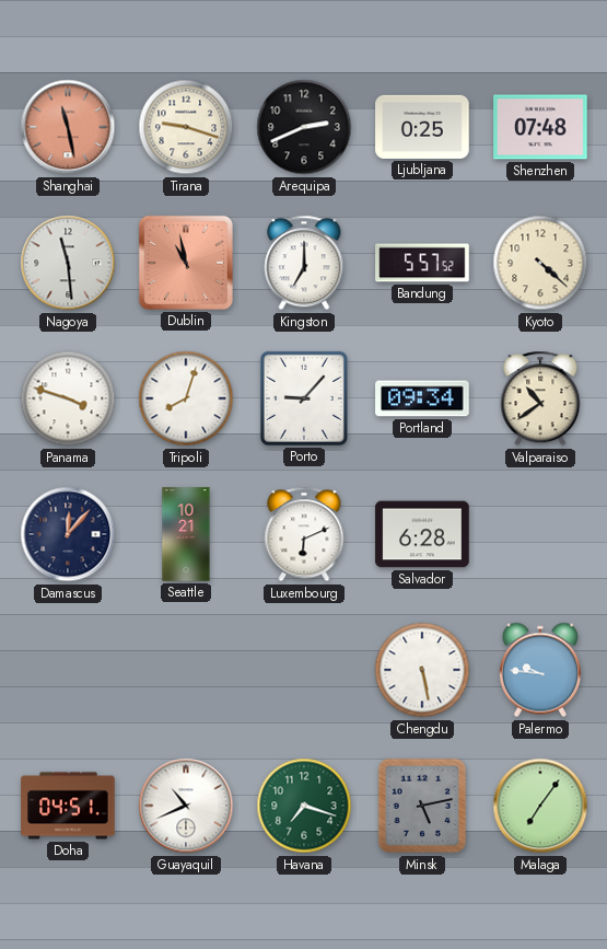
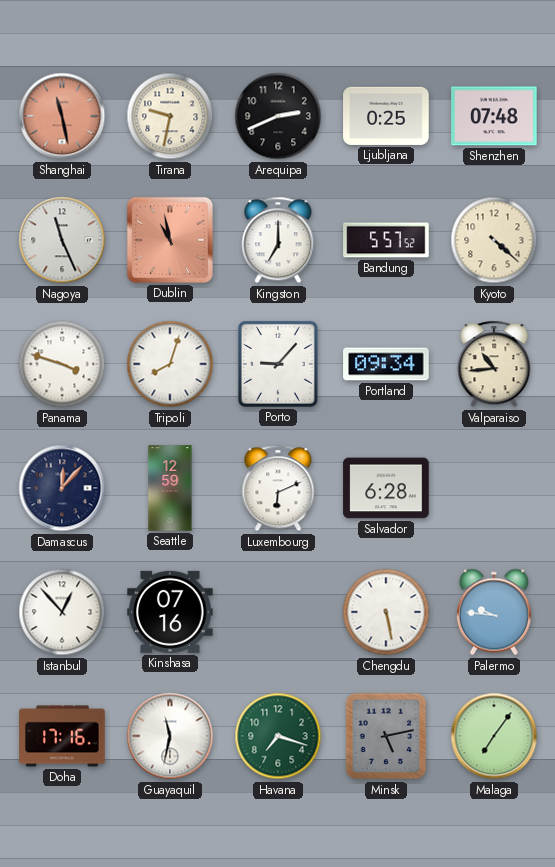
Tirana: 9:18 -> 9:32
Nagoya: 11:29 -> 11:26
Valparaiso: 10:39 -> 10:44
Seattle: 10:21 -> 12:59
Istanbul: none -> 12:53
Kinshasa: none -> 07:16
Doha: 04:51 -> 17:16
Guayaquil: 10:41 -> 11:32
